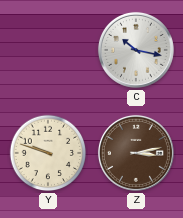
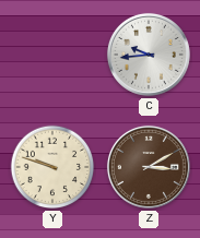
C: 10:17 -> 9:44
Z: 3:13 -> 3:10
